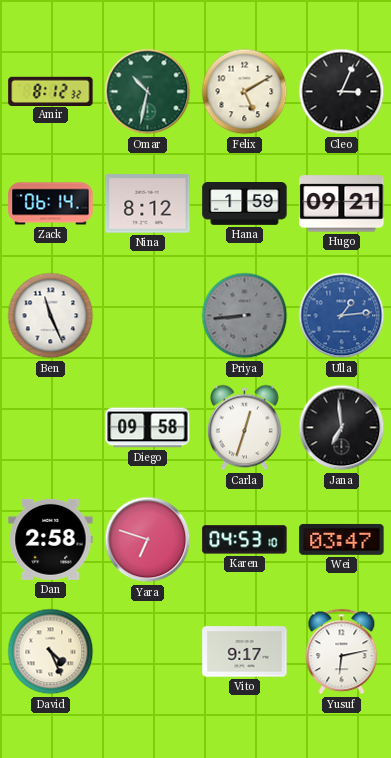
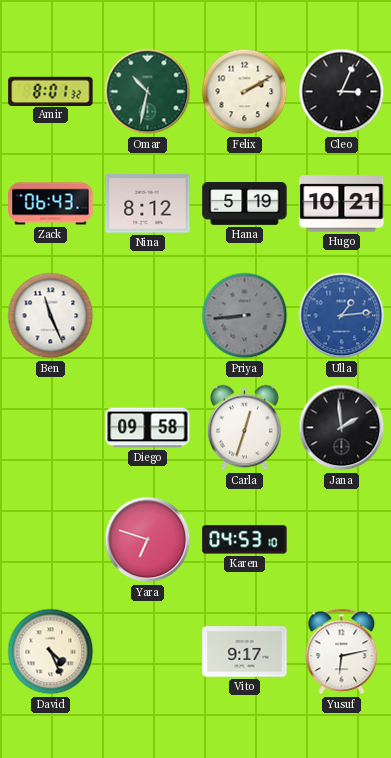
Amir: 8:12 -> 8:01
Felix: 5:10 -> 2:10
Zack: 06:14 -> 06:43
Hana: 1:59 -> 5:19
Hugo: 09:21 -> 10:21
Jana: 6:59 -> 1:59
Dan: 2:58 -> none
Wei: 03:47 -> none
